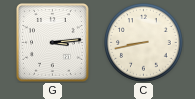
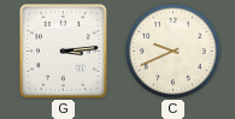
C: 8:43 -> 9:41
